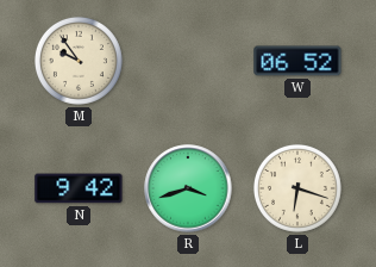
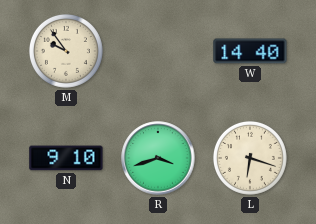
W: 06:52 -> 14:40
N: 9:42 -> 9:10
